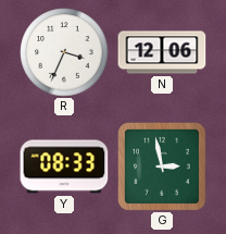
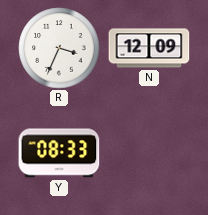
N: 12:06 -> 12:09
G: 2:58 -> none
